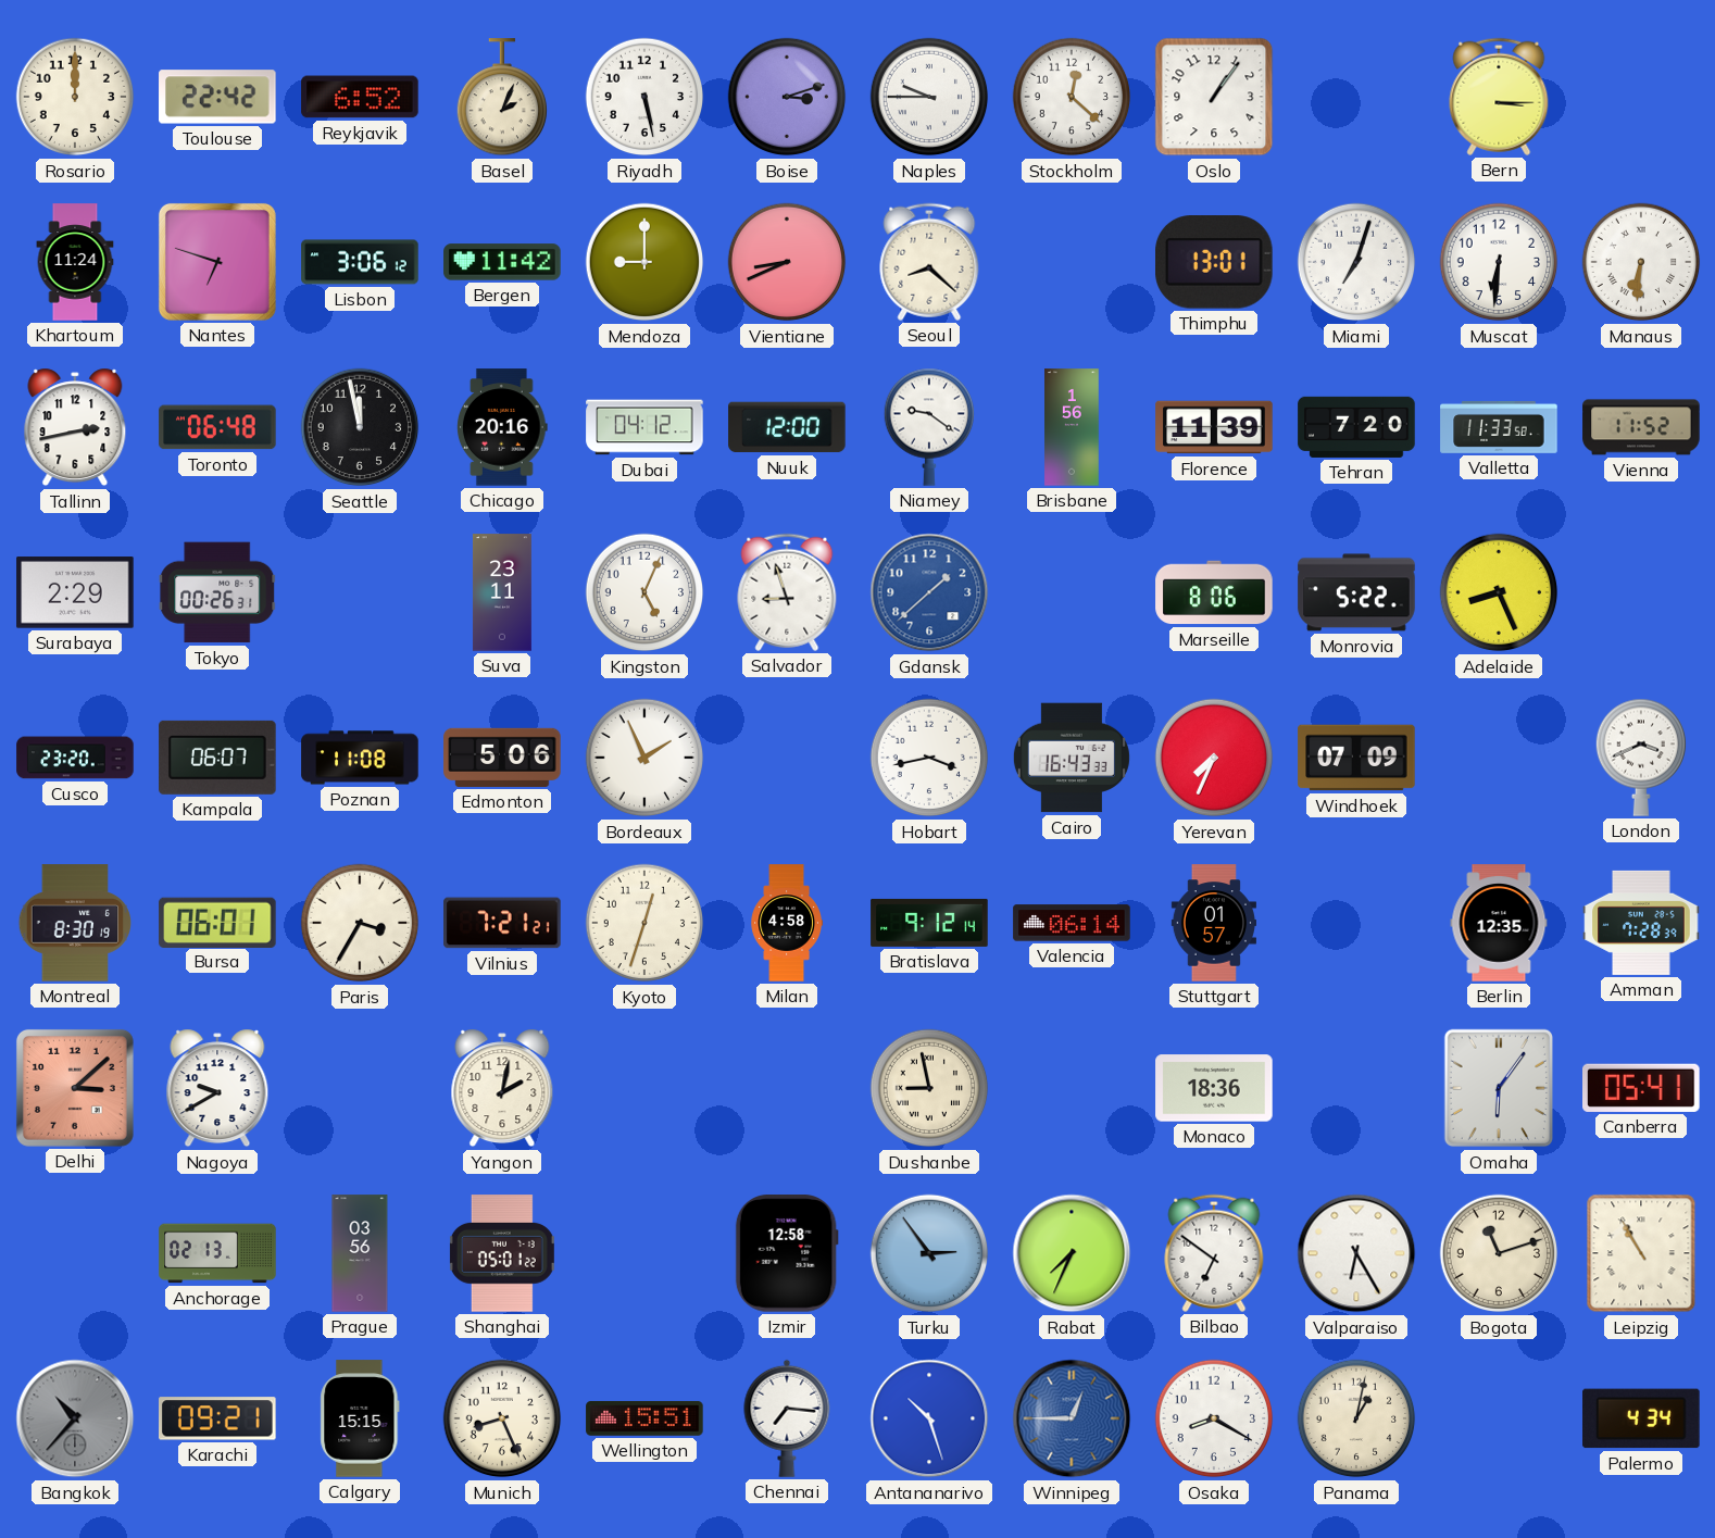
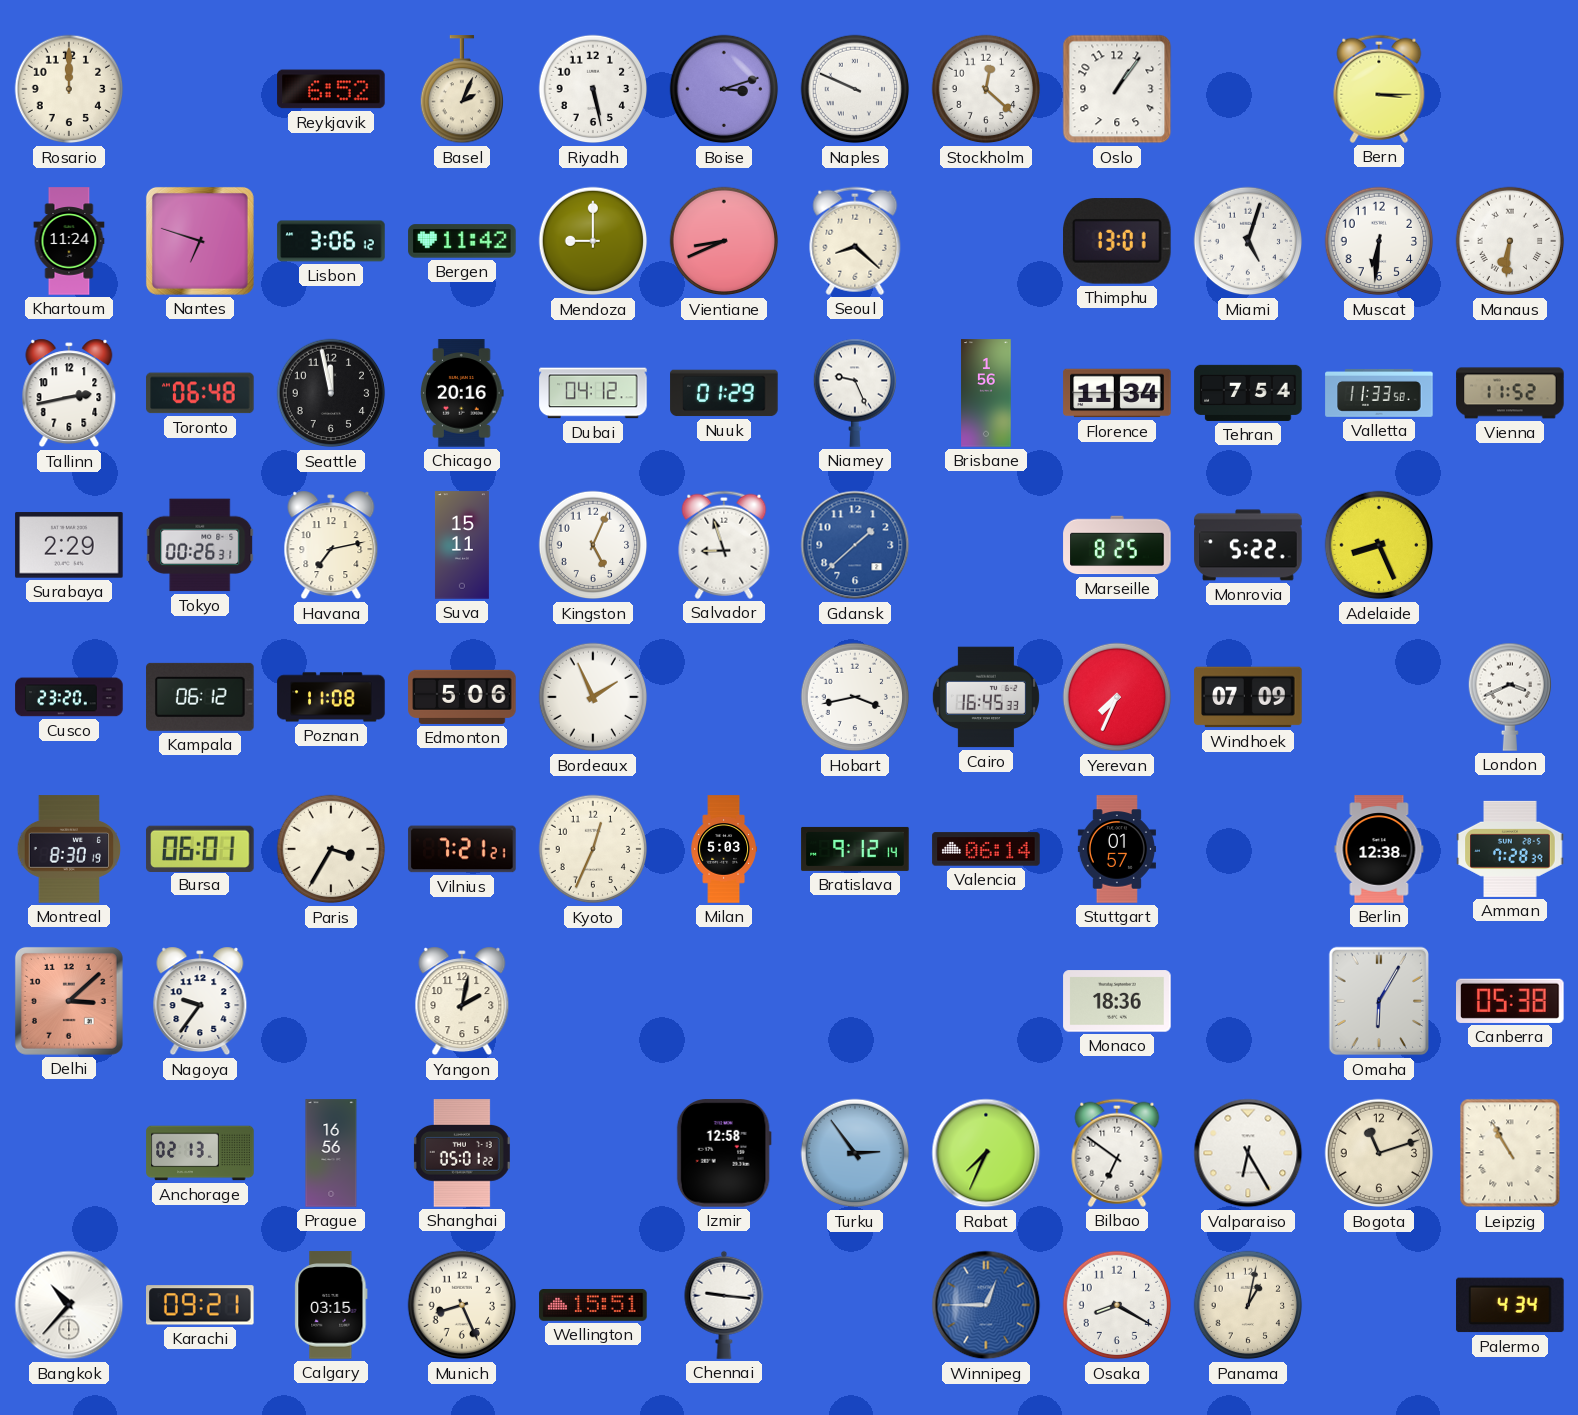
Toulouse: 22:42 -> none
Naples: 9:45 -> 9:49
Miami: 7:03 -> 5:03
Nuuk: 12:00 -> 01:29
Niamey: 9:21 -> 9:26
Florence: 11:39 -> 11:34
Tehran: 7:20 -> 7:54
Havana: none -> 7:13
Suva: 23:11 -> 15:11
Marseille: 8:06 -> 8:25
Kampala: 06:07 -> 06:12
Cairo: 16:43 -> 16:45
Kyoto: 12:33 -> 12:34
Milan: 4:58 -> 5:03
Berlin: 12:35 -> 12:38
Nagoya: 9:40 -> 9:36
Dushanbe: 8:58 -> none
Omaha: 6:06 -> 6:05
Canberra: 05:41 -> 05:38
Prague: 03:56 -> 16:56
Bangkok dial: grey -> white
Calgary: 15:15 -> 03:15
Chennai: 7:16 -> 9:16
Antananarivo: 10:27 -> none
